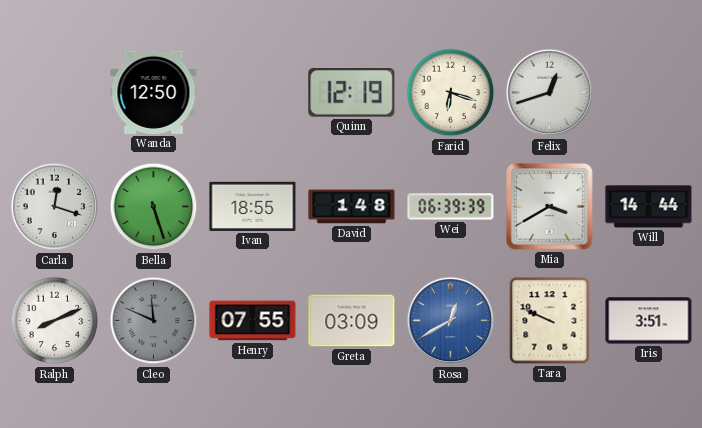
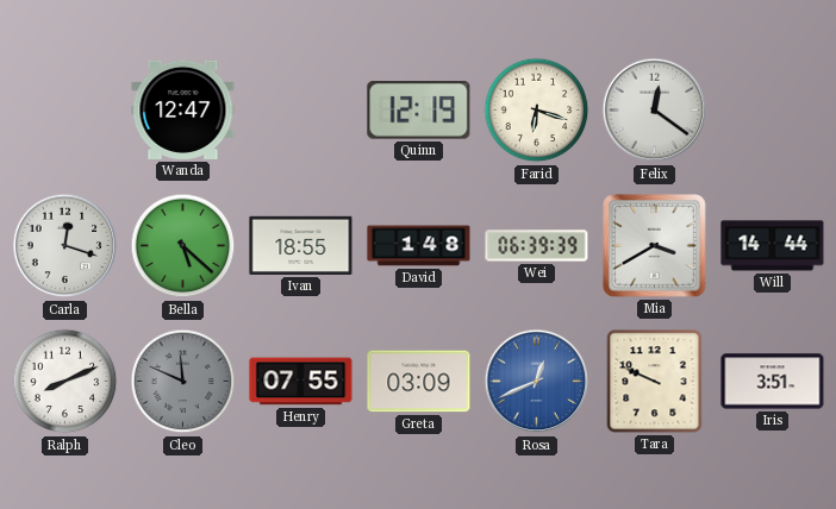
Wanda: 12:50 -> 12:47
Felix: 12:42 -> 12:21
Bella: 5:27 -> 5:22
Rosa: 12:40 -> 12:41
